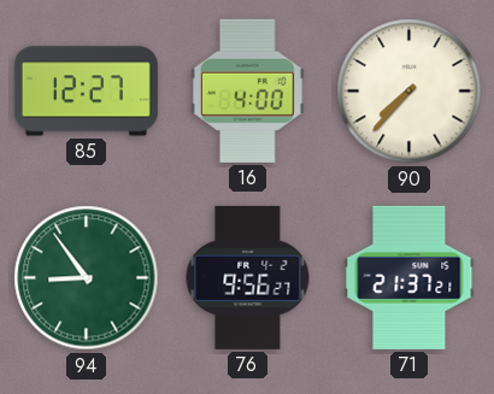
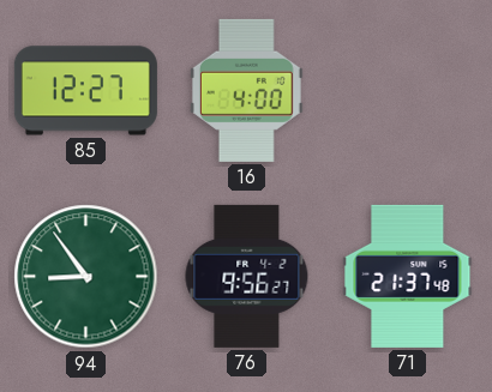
90: 7:37 -> none
71: 21:37:21 -> 21:37:48
